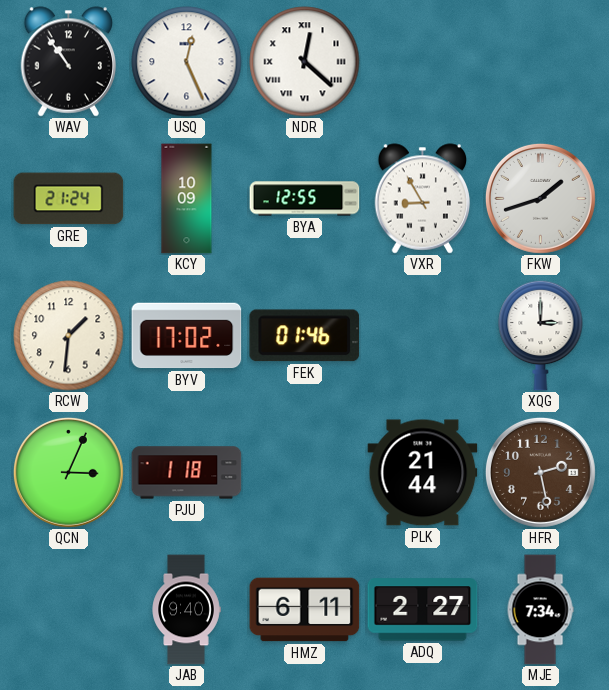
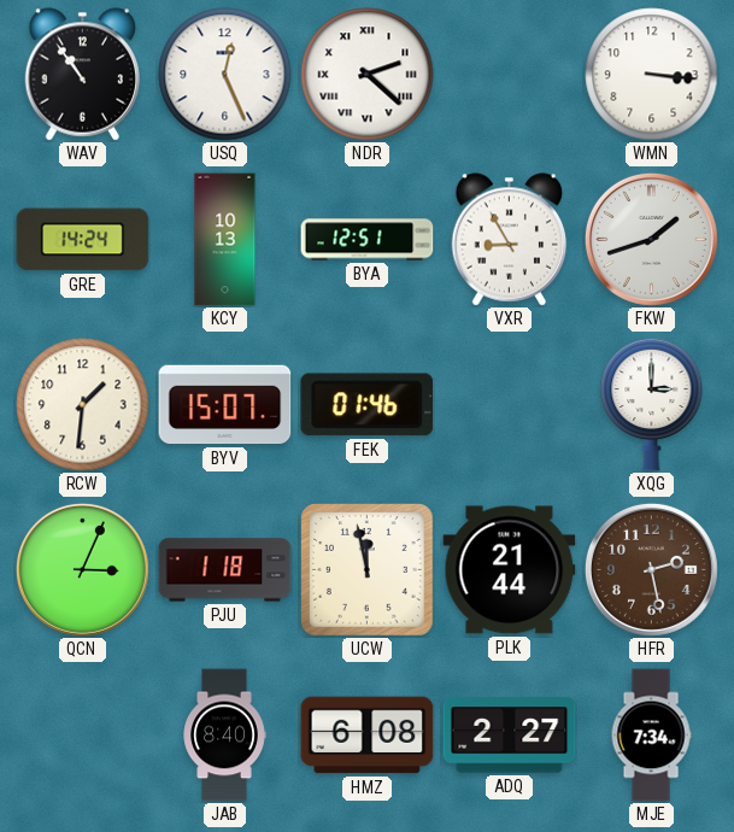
NDR: 12:22 -> 2:22
WMN: none -> 3:16
GRE: 21:24 -> 14:24
KCY: 10:09 -> 10:13
BYA: 12:55 -> 12:51
BYV: 17:02 -> 15:07
UCW: none -> 11:58
JAB: 9:40 -> 8:40
HMZ: 6:11 -> 6:08
